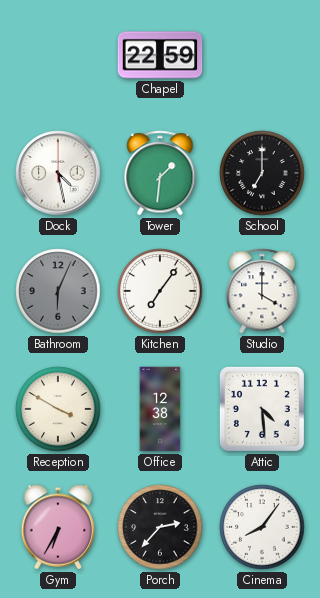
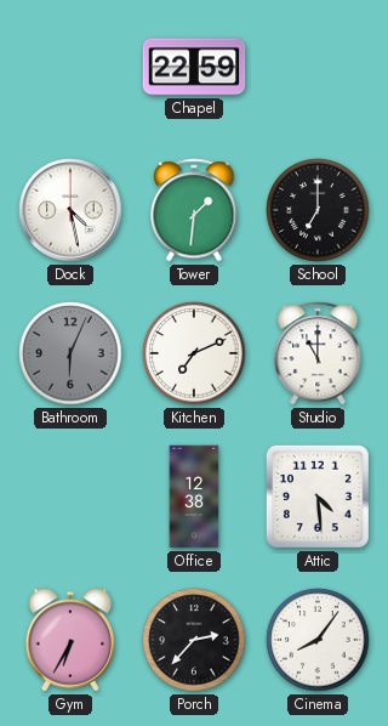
Kitchen: 7:06 -> 7:11
Studio: 4:00 -> 11:00
Reception: 3:50 -> none
